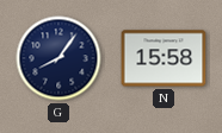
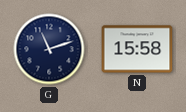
G: 8:06 -> 11:12
